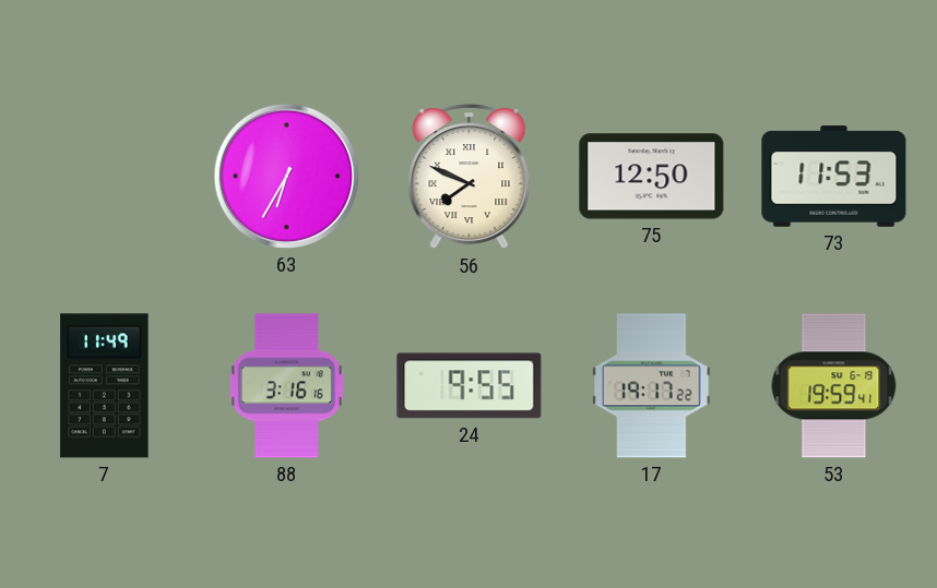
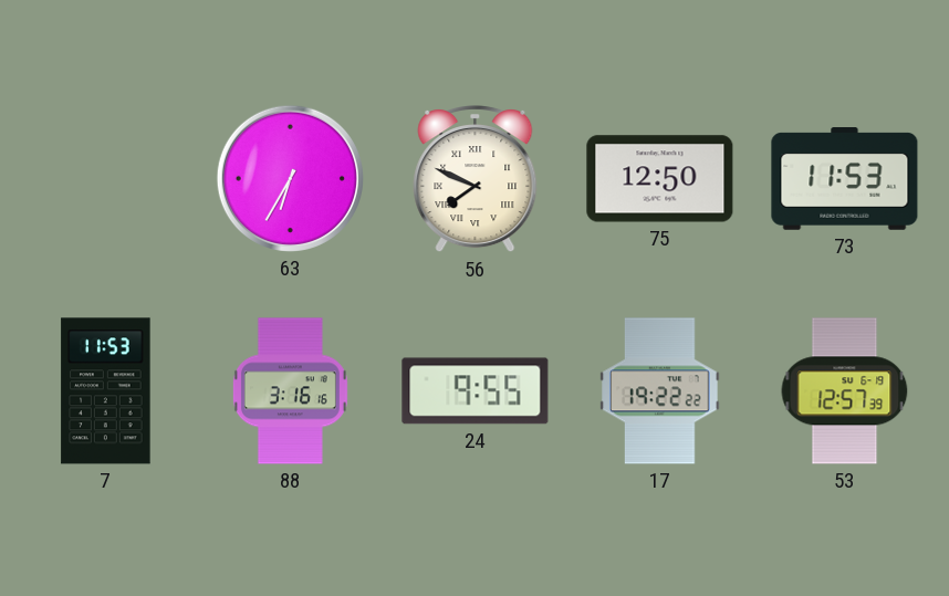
7: 11:49 -> 11:53
17: 19:17 -> 19:22
53: 19:59 -> 12:57
